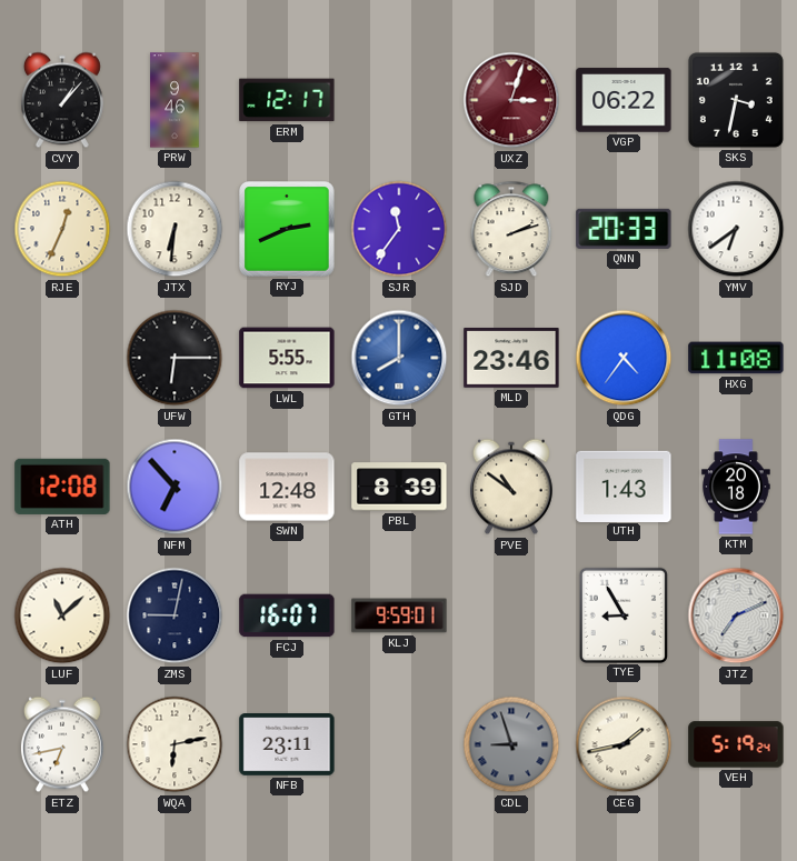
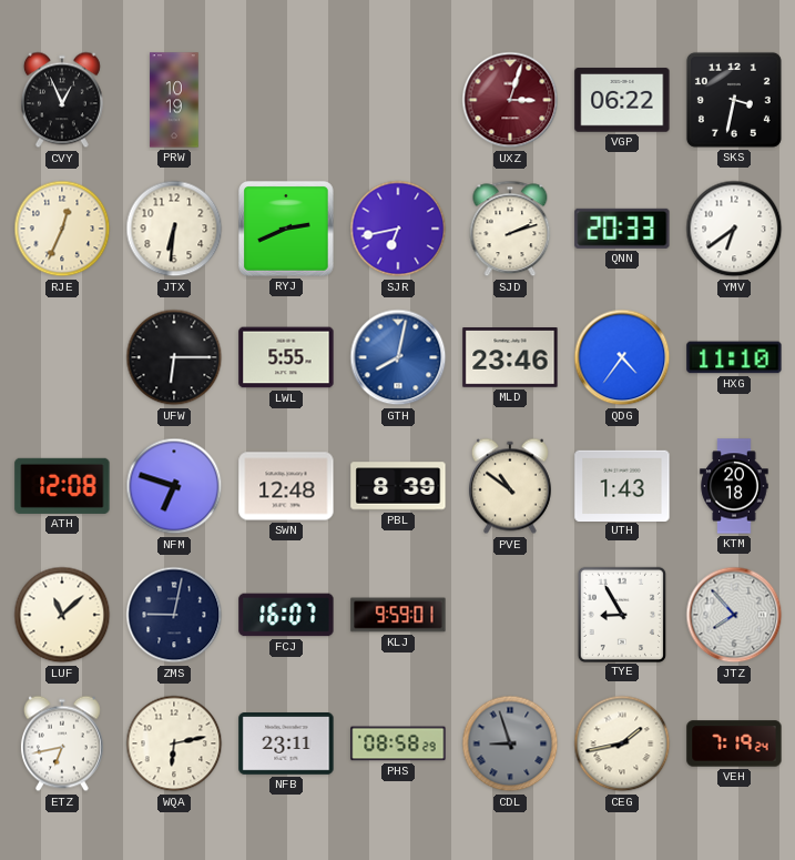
CVY: 1:07 -> 12:56
PRW: 9:46 -> 10:19
ERM: 12:17 -> none
SJR: 11:36 -> 6:43
GTH: 8:00 -> 8:02
HXG: 11:08 -> 11:10
NFM: 6:53 -> 6:48
JTZ: 7:11 -> 7:53
PHS: none -> 08:58
VEH: 5:19 -> 7:19
